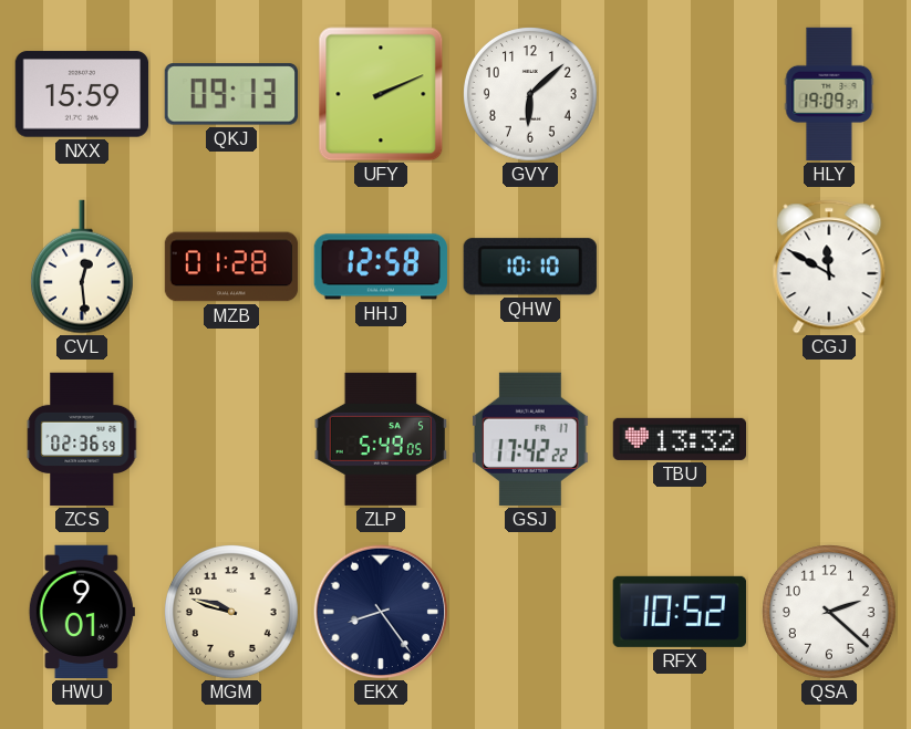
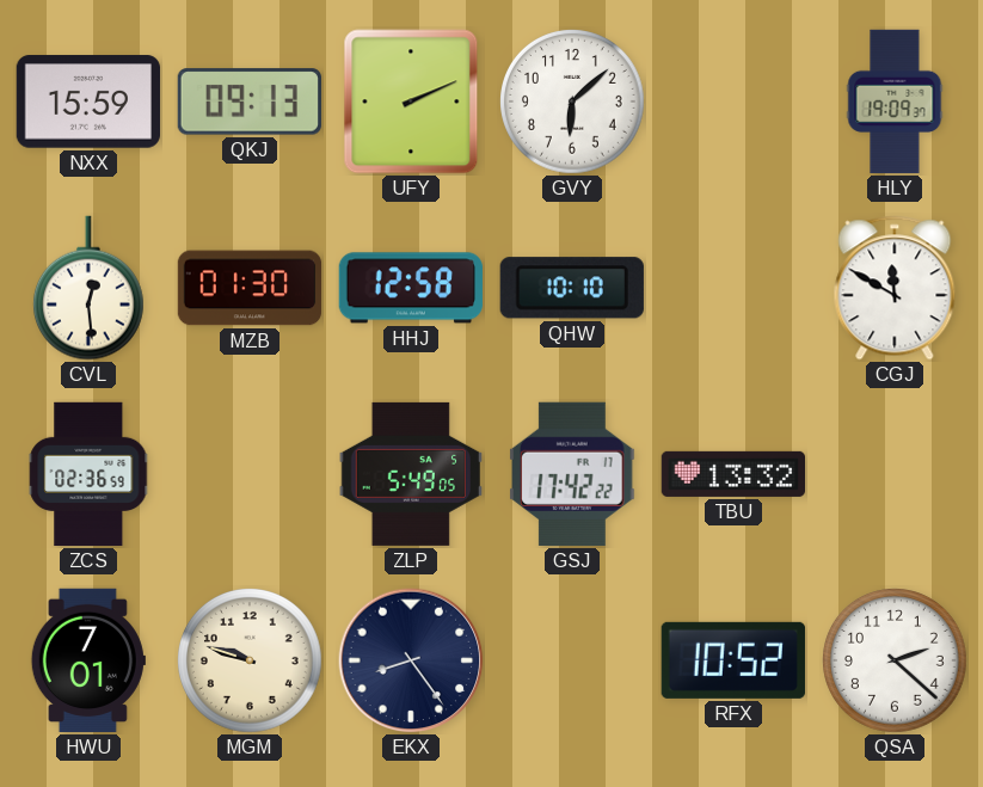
MZB: 01:28 -> 01:30
HWU: 9:01 -> 7:01
